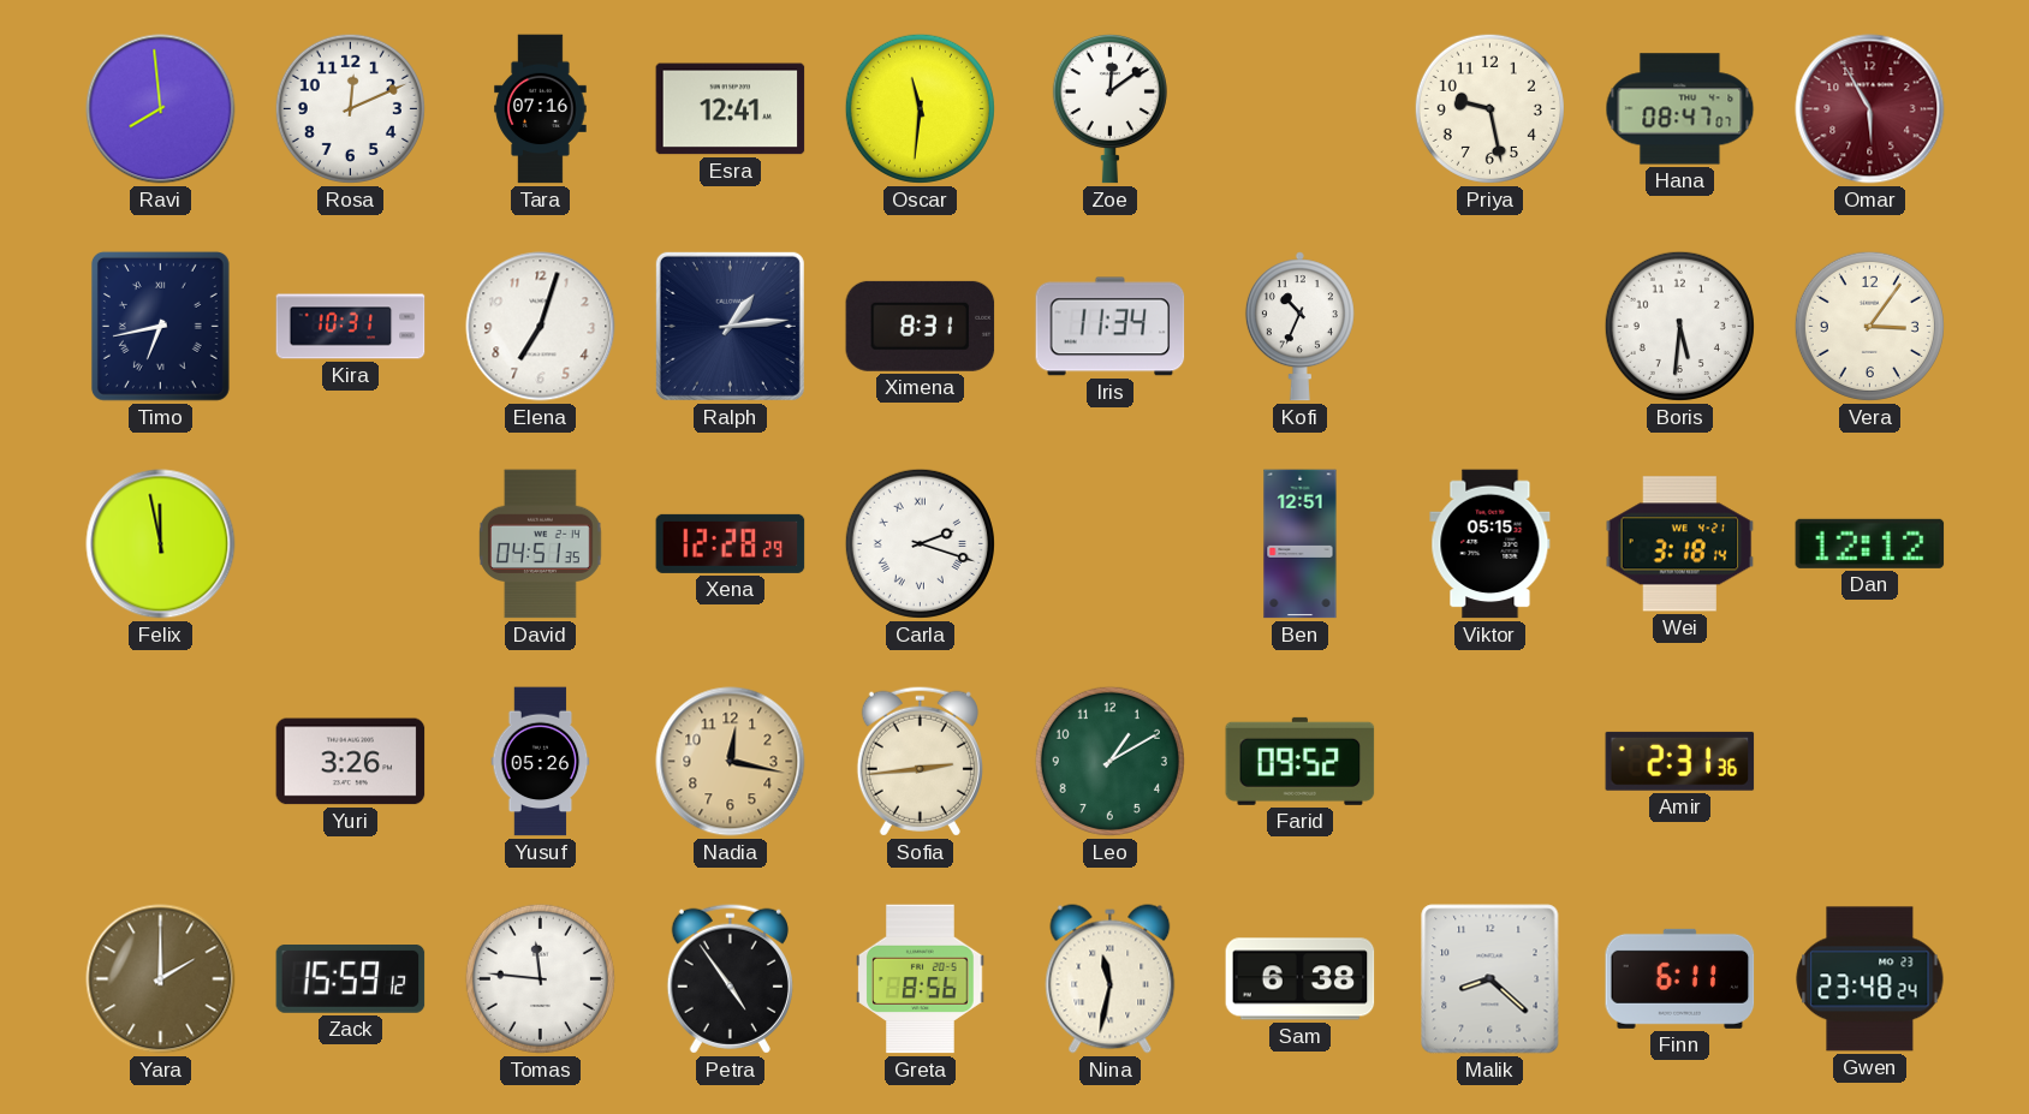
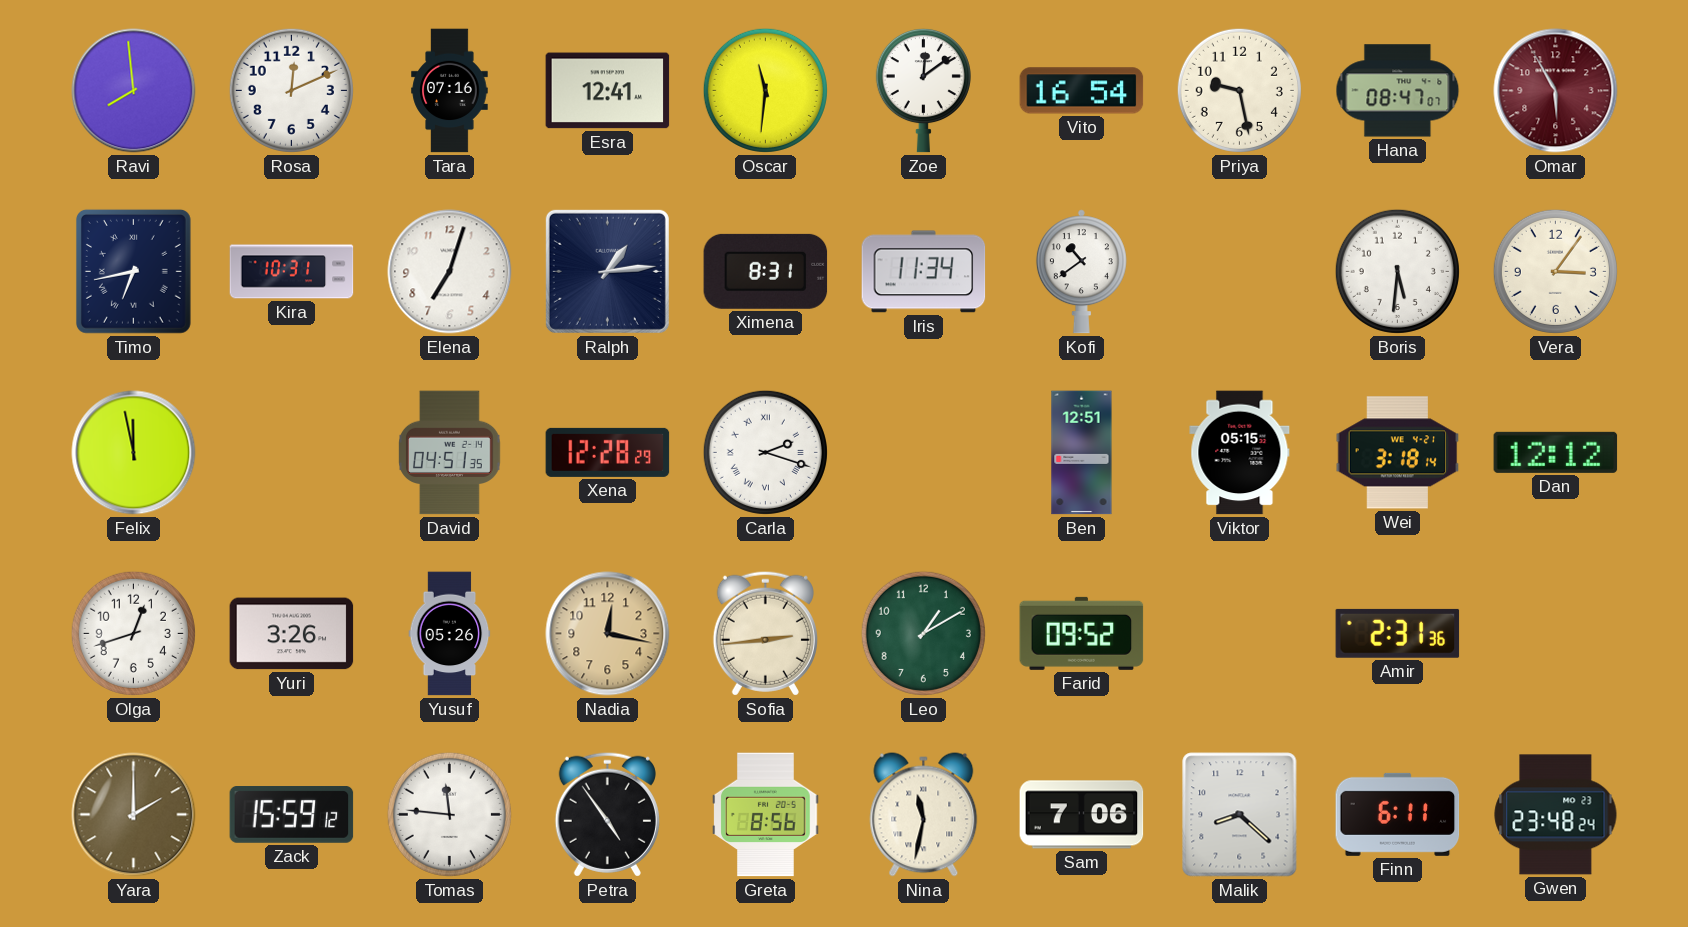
Vito: none -> 16:54
Kofi: 10:34 -> 10:39
Olga: none -> 12:42
Sam: 6:38 -> 7:06
